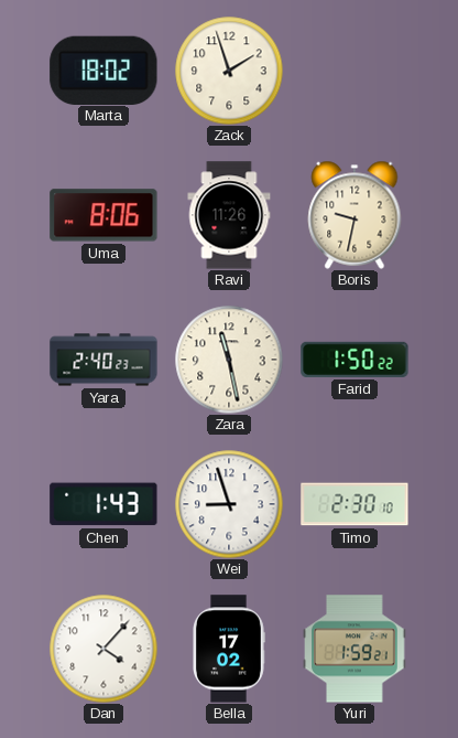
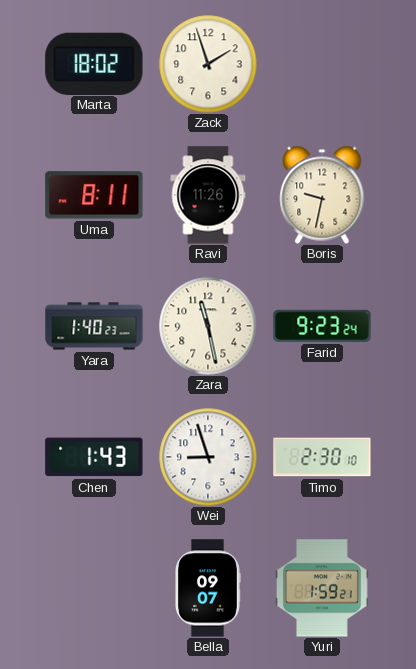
Uma: 8:06 -> 8:11
Yara: 2:40 -> 1:40
Farid: 1:50 -> 9:23
Dan: 4:07 -> none
Bella: 17:02 -> 09:07
